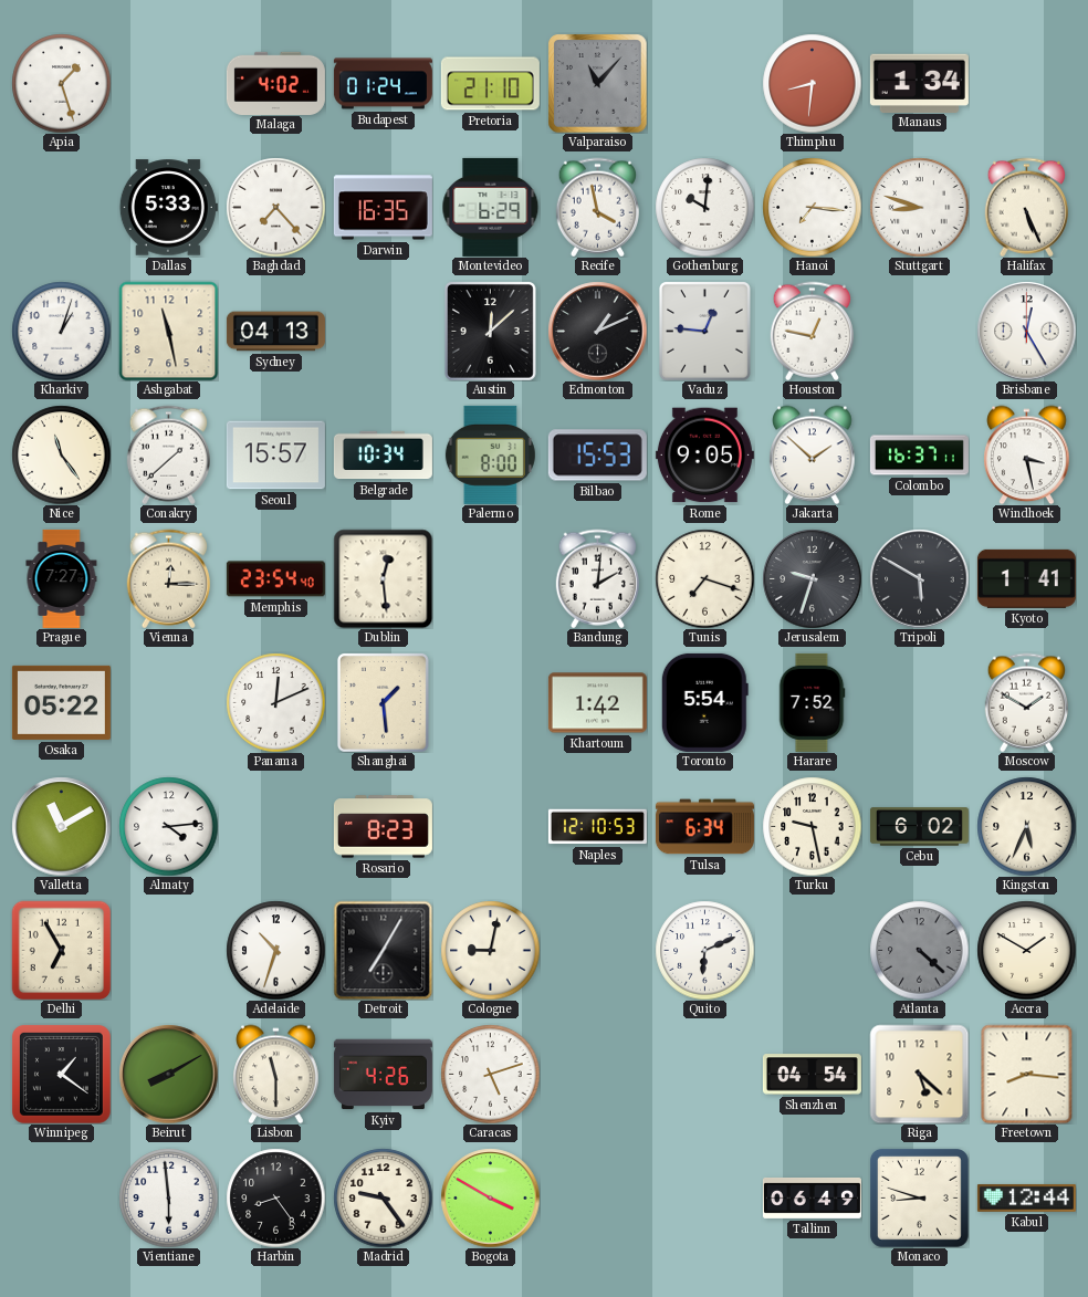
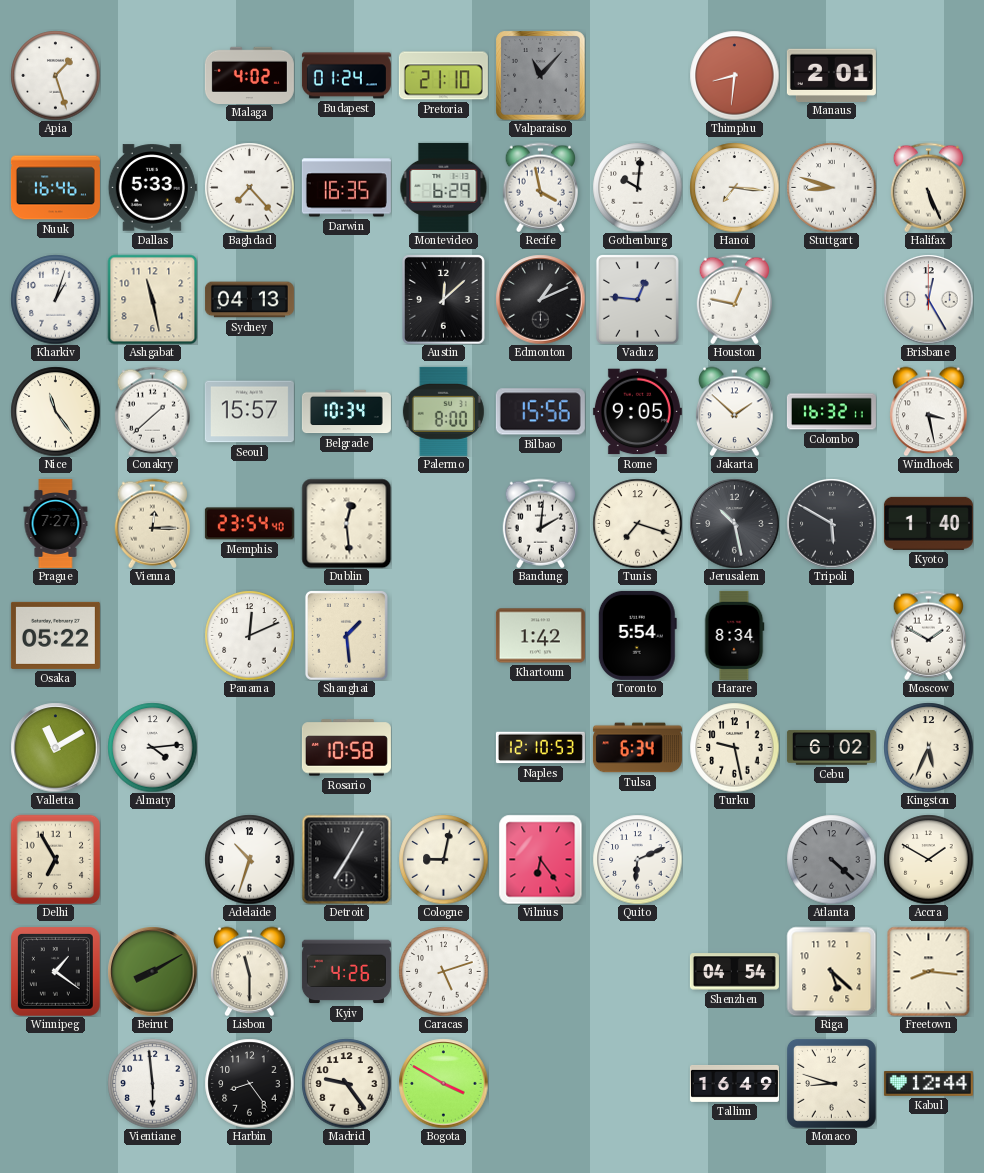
Manaus: 1:34 -> 2:01
Nuuk: none -> 16:46
Bilbao: 15:53 -> 15:56
Colombo: 16:37 -> 16:32
Jerusalem: 9:33 -> 10:28
Kyoto: 1:41 -> 1:40
Harare: 7:52 -> 8:34
Rosario: 8:23 -> 10:58
Vilnius: none -> 6:24
Tallinn: 06:49 -> 16:49
